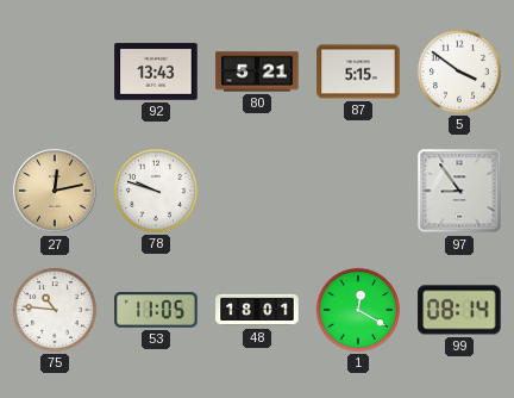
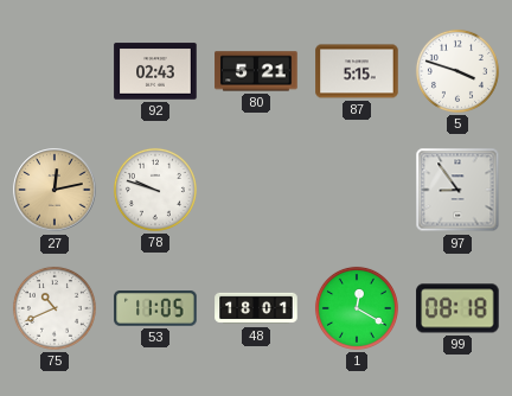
92: 13:43 -> 02:43
5: 3:51 -> 3:48
75: 10:46 -> 10:41
99: 08:14 -> 08:18
